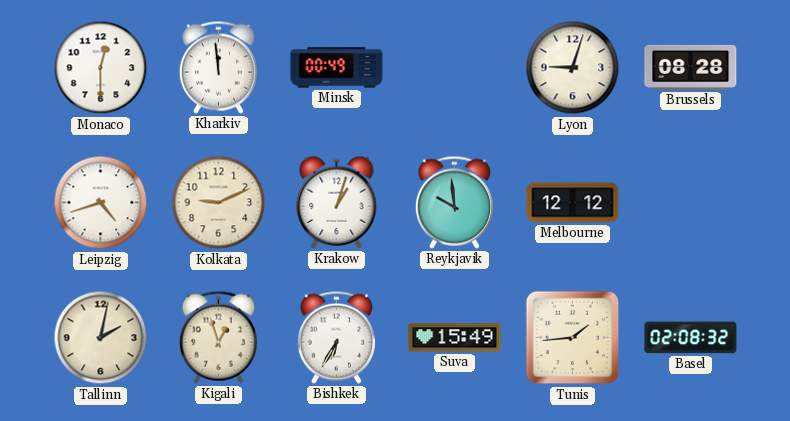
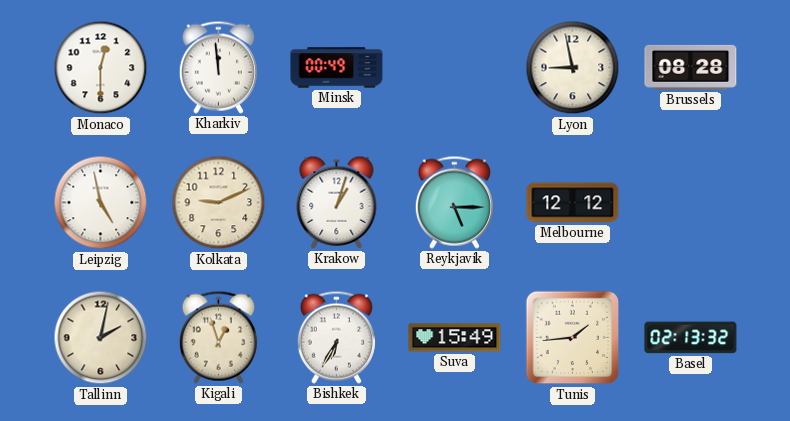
Lyon: 9:03 -> 8:58
Leipzig: 4:42 -> 4:58
Reykjavik: 9:59 -> 5:15
Basel: 02:08 -> 02:13
